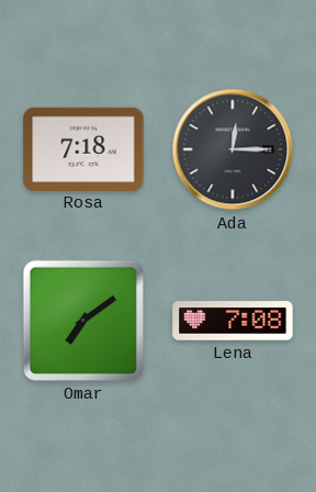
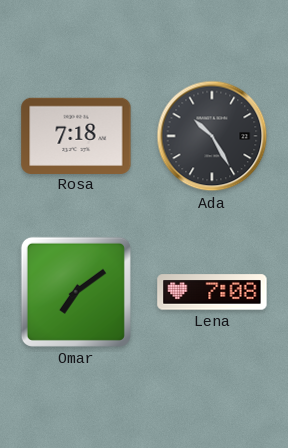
Ada: 12:15 -> 10:25
